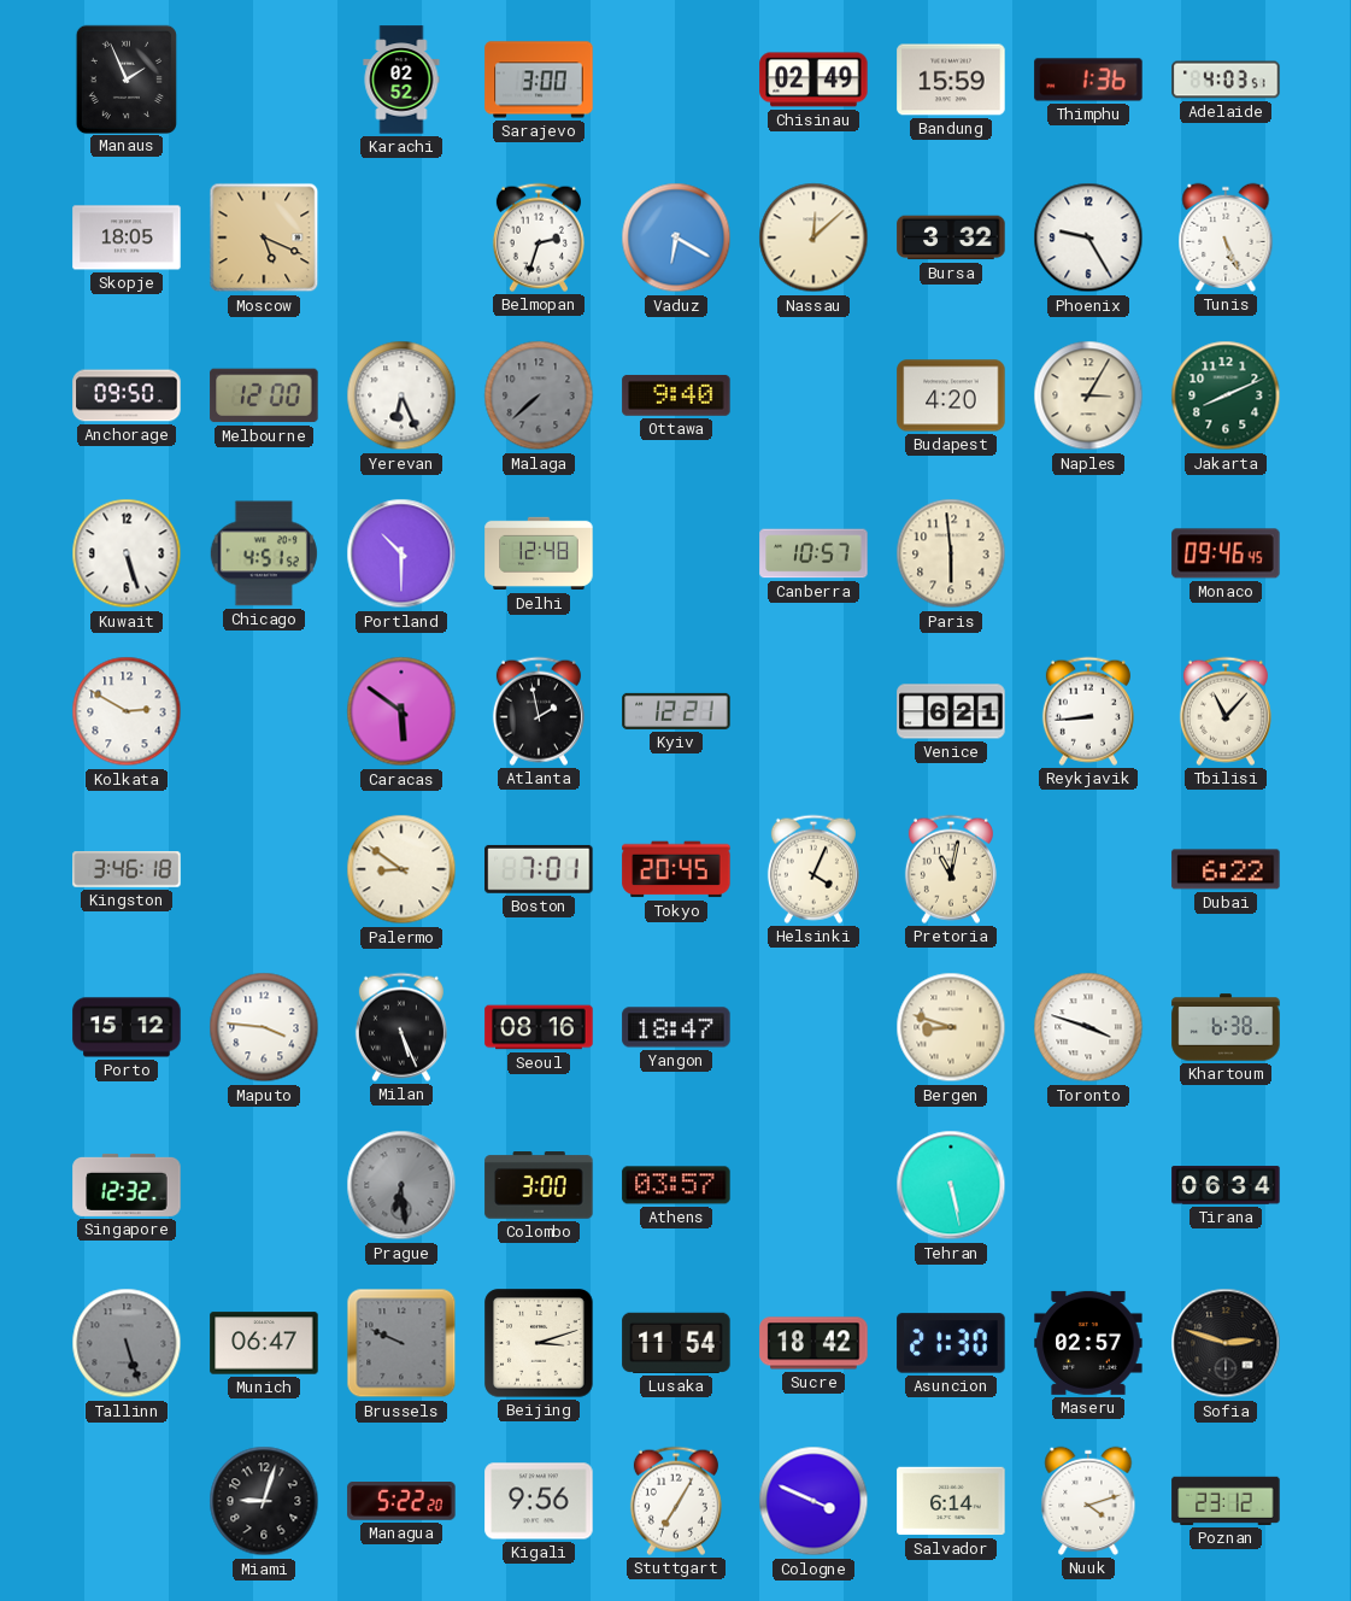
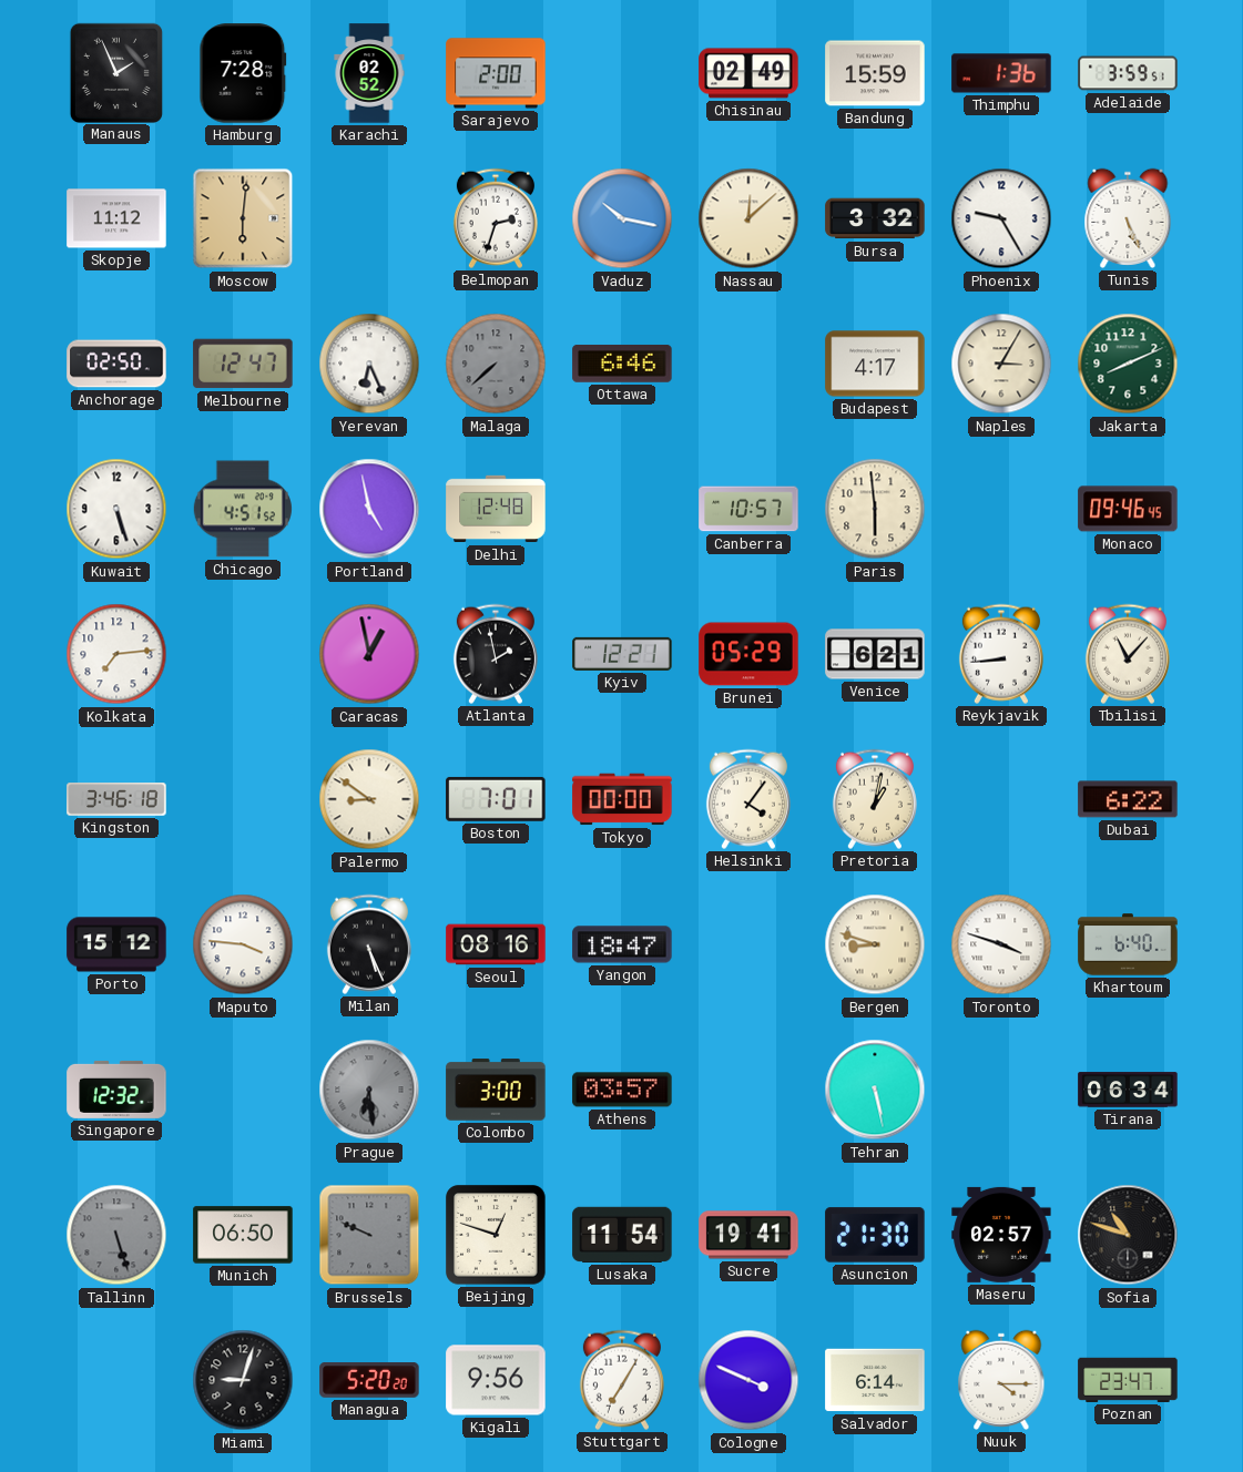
Hamburg: none -> 7:28
Sarajevo: 3:00 -> 2:00
Adelaide: 4:03 -> 3:59
Skopje: 18:05 -> 11:12
Moscow: 5:19 -> 6:01
Vaduz: 6:20 -> 10:17
Anchorage: 09:50 -> 02:50
Melbourne: 12:00 -> 12:47
Ottawa: 9:40 -> 6:46
Budapest: 4:20 -> 4:17
Portland: 10:30 -> 4:58
Kolkata: 2:50 -> 7:14
Caracas: 5:51 -> 12:58
Brunei: none -> 05:29
Tokyo: 20:45 -> 00:00
Helsinki: 4:04 -> 4:06
Pretoria: 11:02 -> 1:02
Khartoum: 6:38 -> 6:40
Munich: 06:47 -> 06:50
Beijing: 3:12 -> 12:48
Sucre: 18:42 -> 19:41
Sofia: 2:48 -> 10:48
Managua: 5:22 -> 5:20
Nuuk: 4:12 -> 4:15
Poznan: 23:12 -> 23:47
